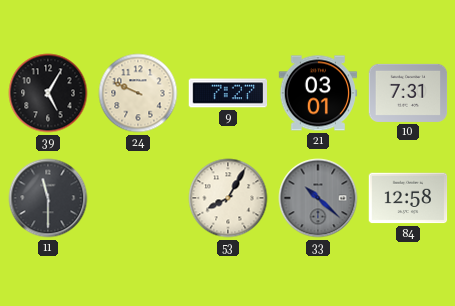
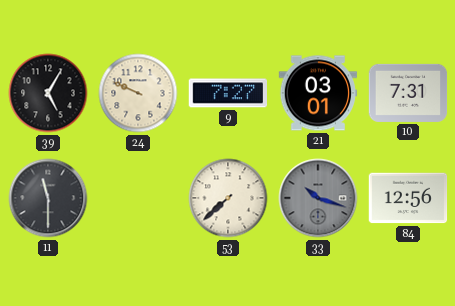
53: 8:05 -> 7:38
33: 10:22 -> 10:18
84: 12:58 -> 12:56
